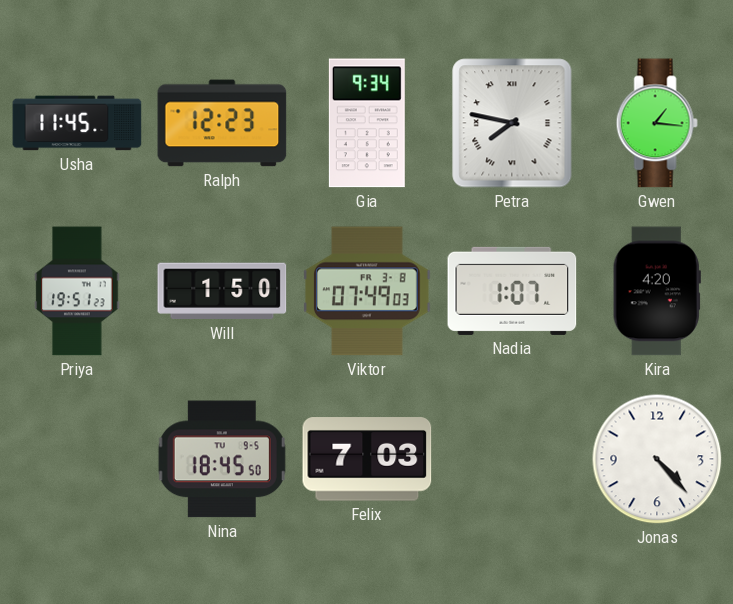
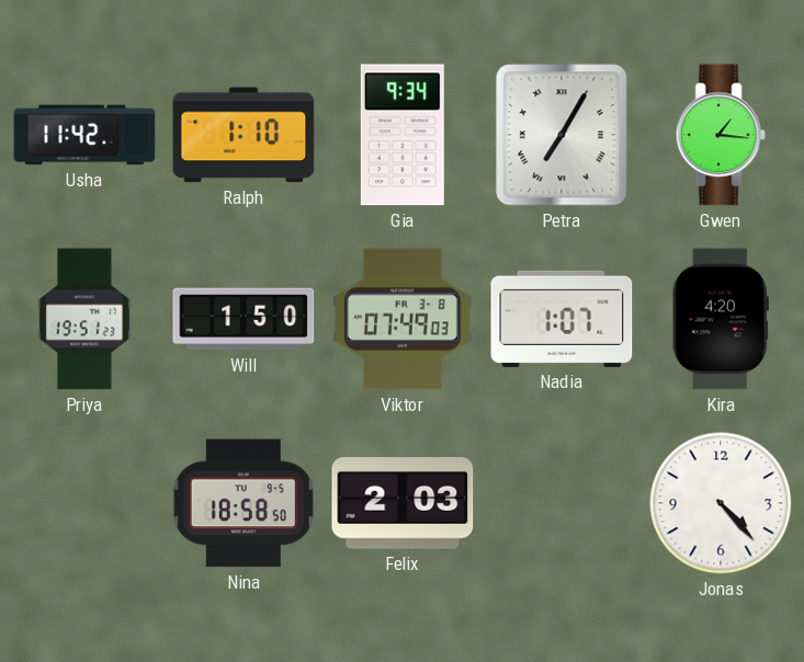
Usha: 11:45 -> 11:42
Ralph: 12:23 -> 1:10
Petra: 7:47 -> 7:05
Nina: 18:45 -> 18:58
Felix: 7:03 -> 2:03
